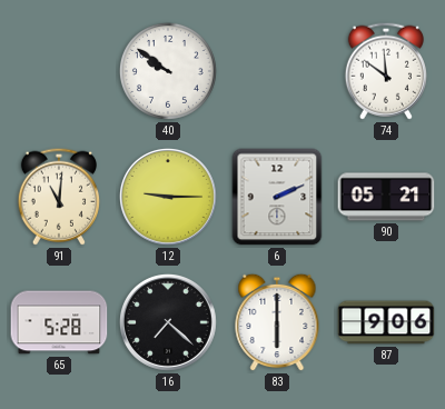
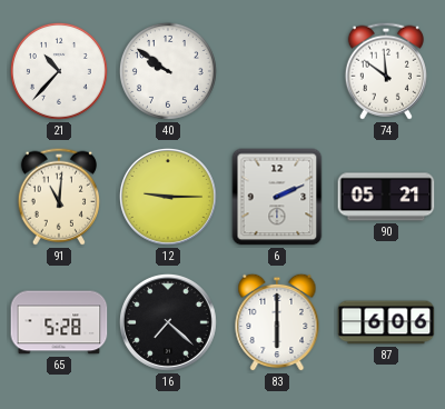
21: none -> 10:37
87: 9:06 -> 6:06
